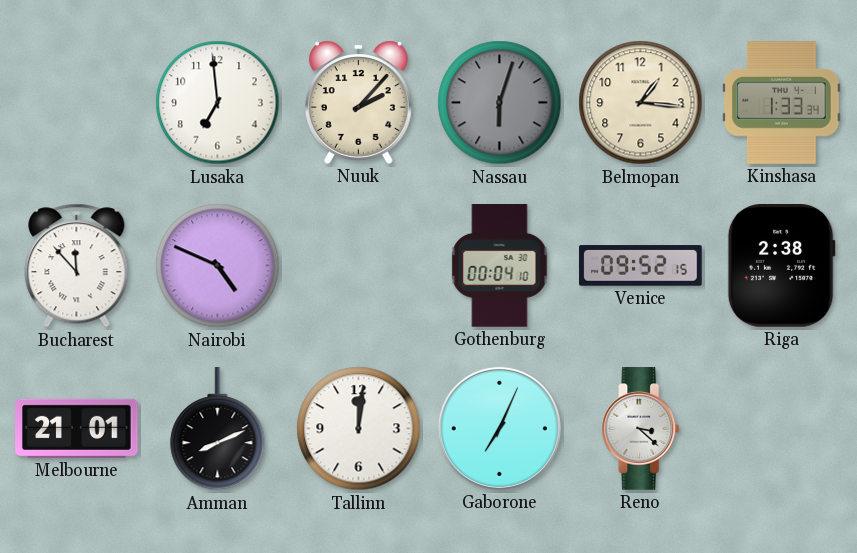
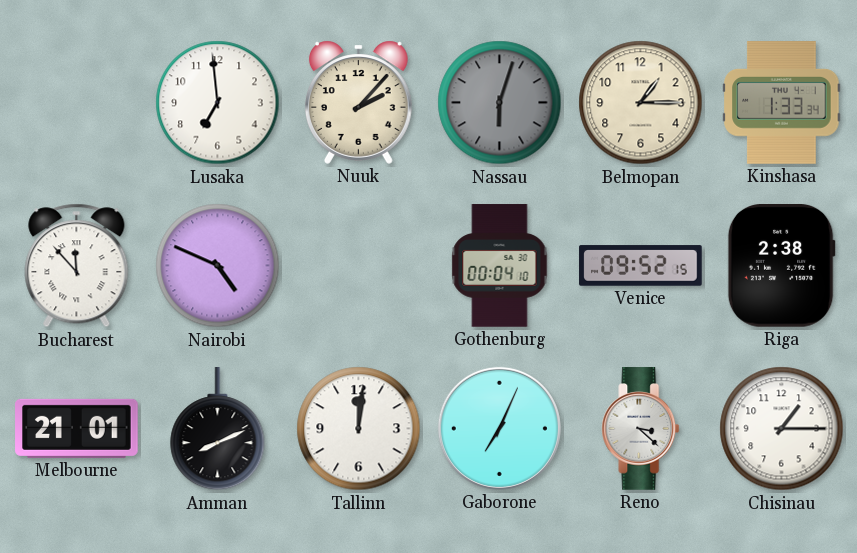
Belmopan: 1:16 -> 1:15
Chisinau: none -> 1:15
